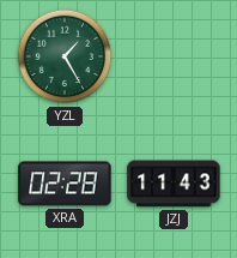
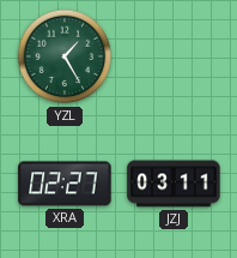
XRA: 02:28 -> 02:27
JZJ: 11:43 -> 03:11
